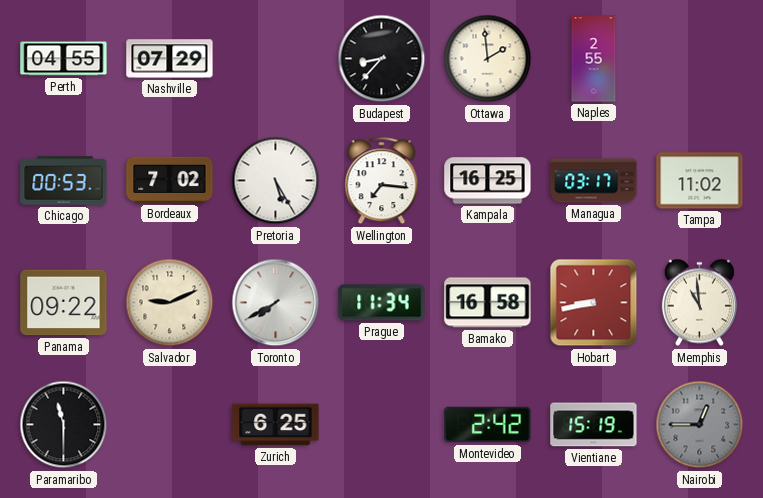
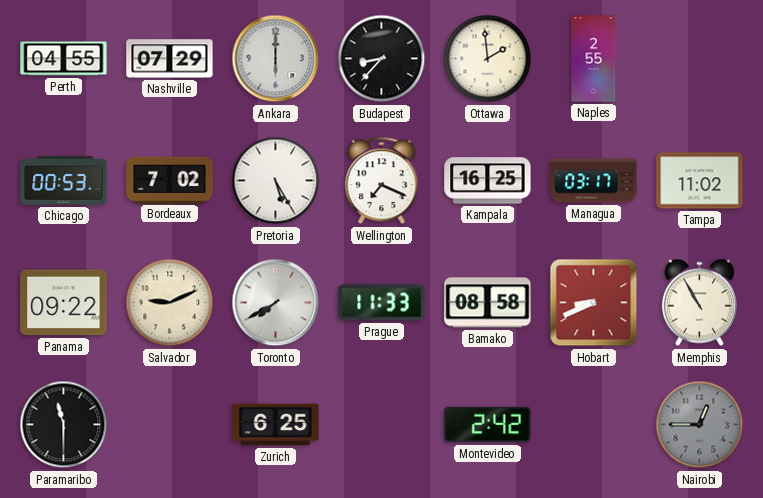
Ankara: none -> 6:00
Wellington: 7:16 -> 7:19
Prague: 11:34 -> 11:33
Bamako: 16:58 -> 08:58
Hobart: 8:43 -> 8:41
Memphis: 10:59 -> 10:55
Vientiane: 15:19 -> none
